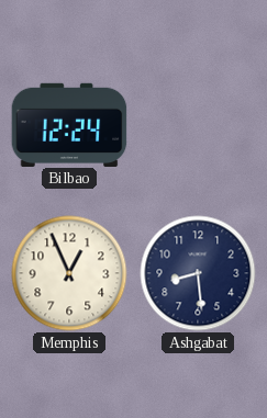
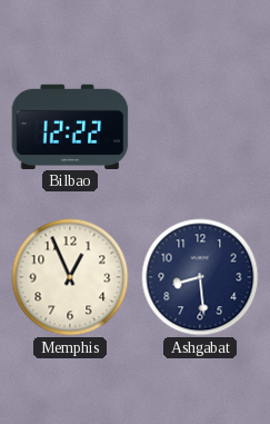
Bilbao: 12:24 -> 12:22
